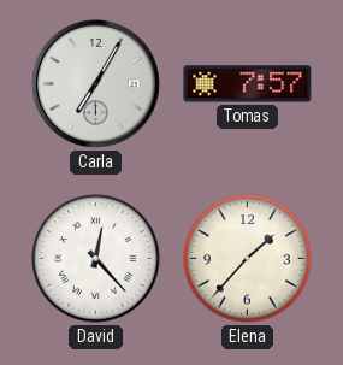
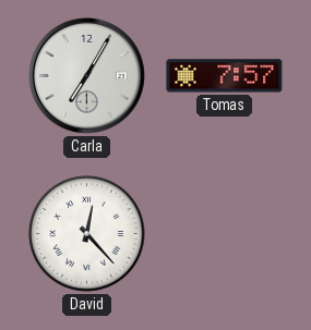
Elena: 1:37 -> none
